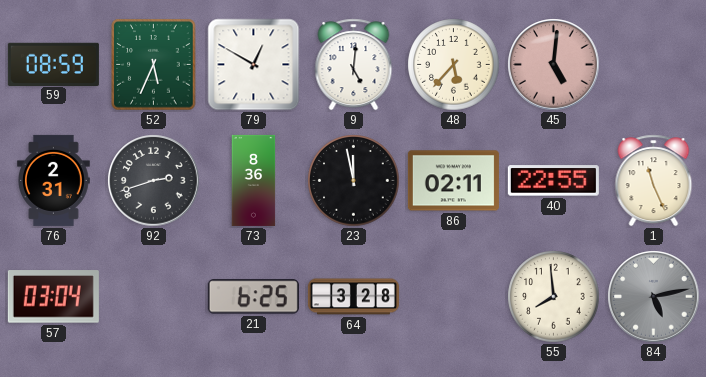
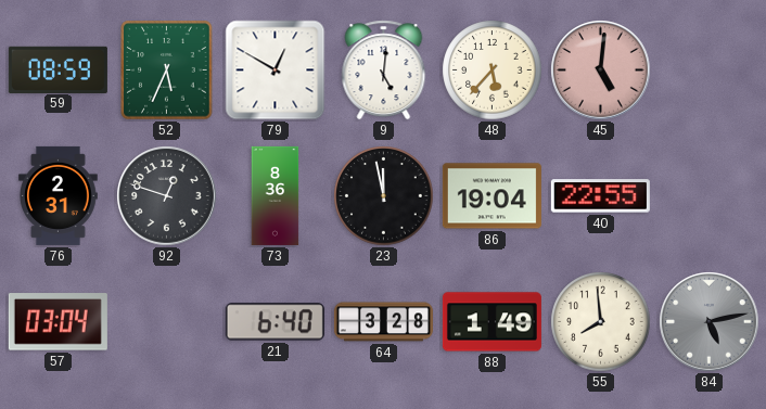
92: 2:42 -> 12:48
86: 02:11 -> 19:04
1: 11:26 -> none
21: 6:25 -> 6:40
88: none -> 1:49
